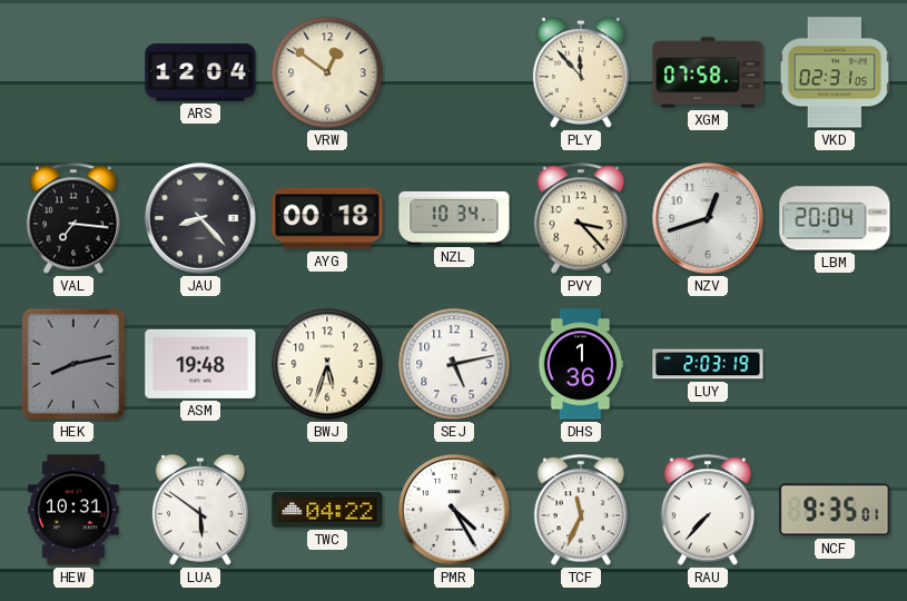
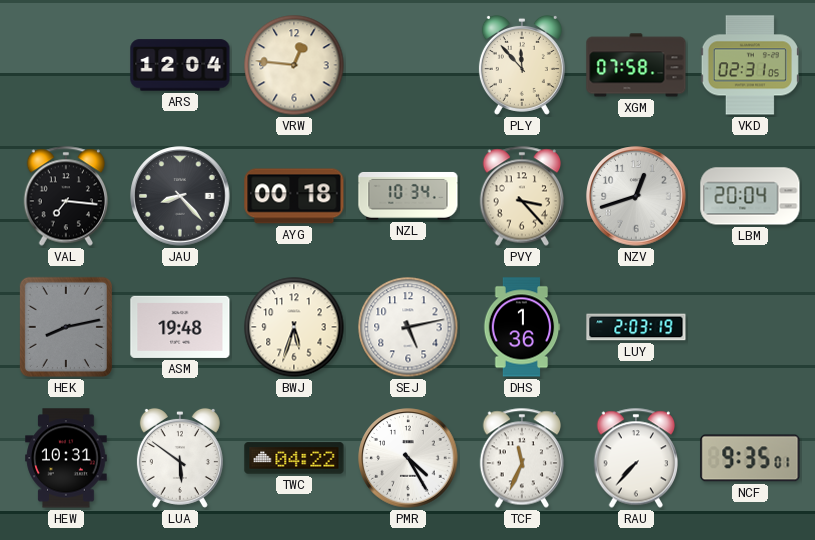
VRW: 12:51 -> 12:46
